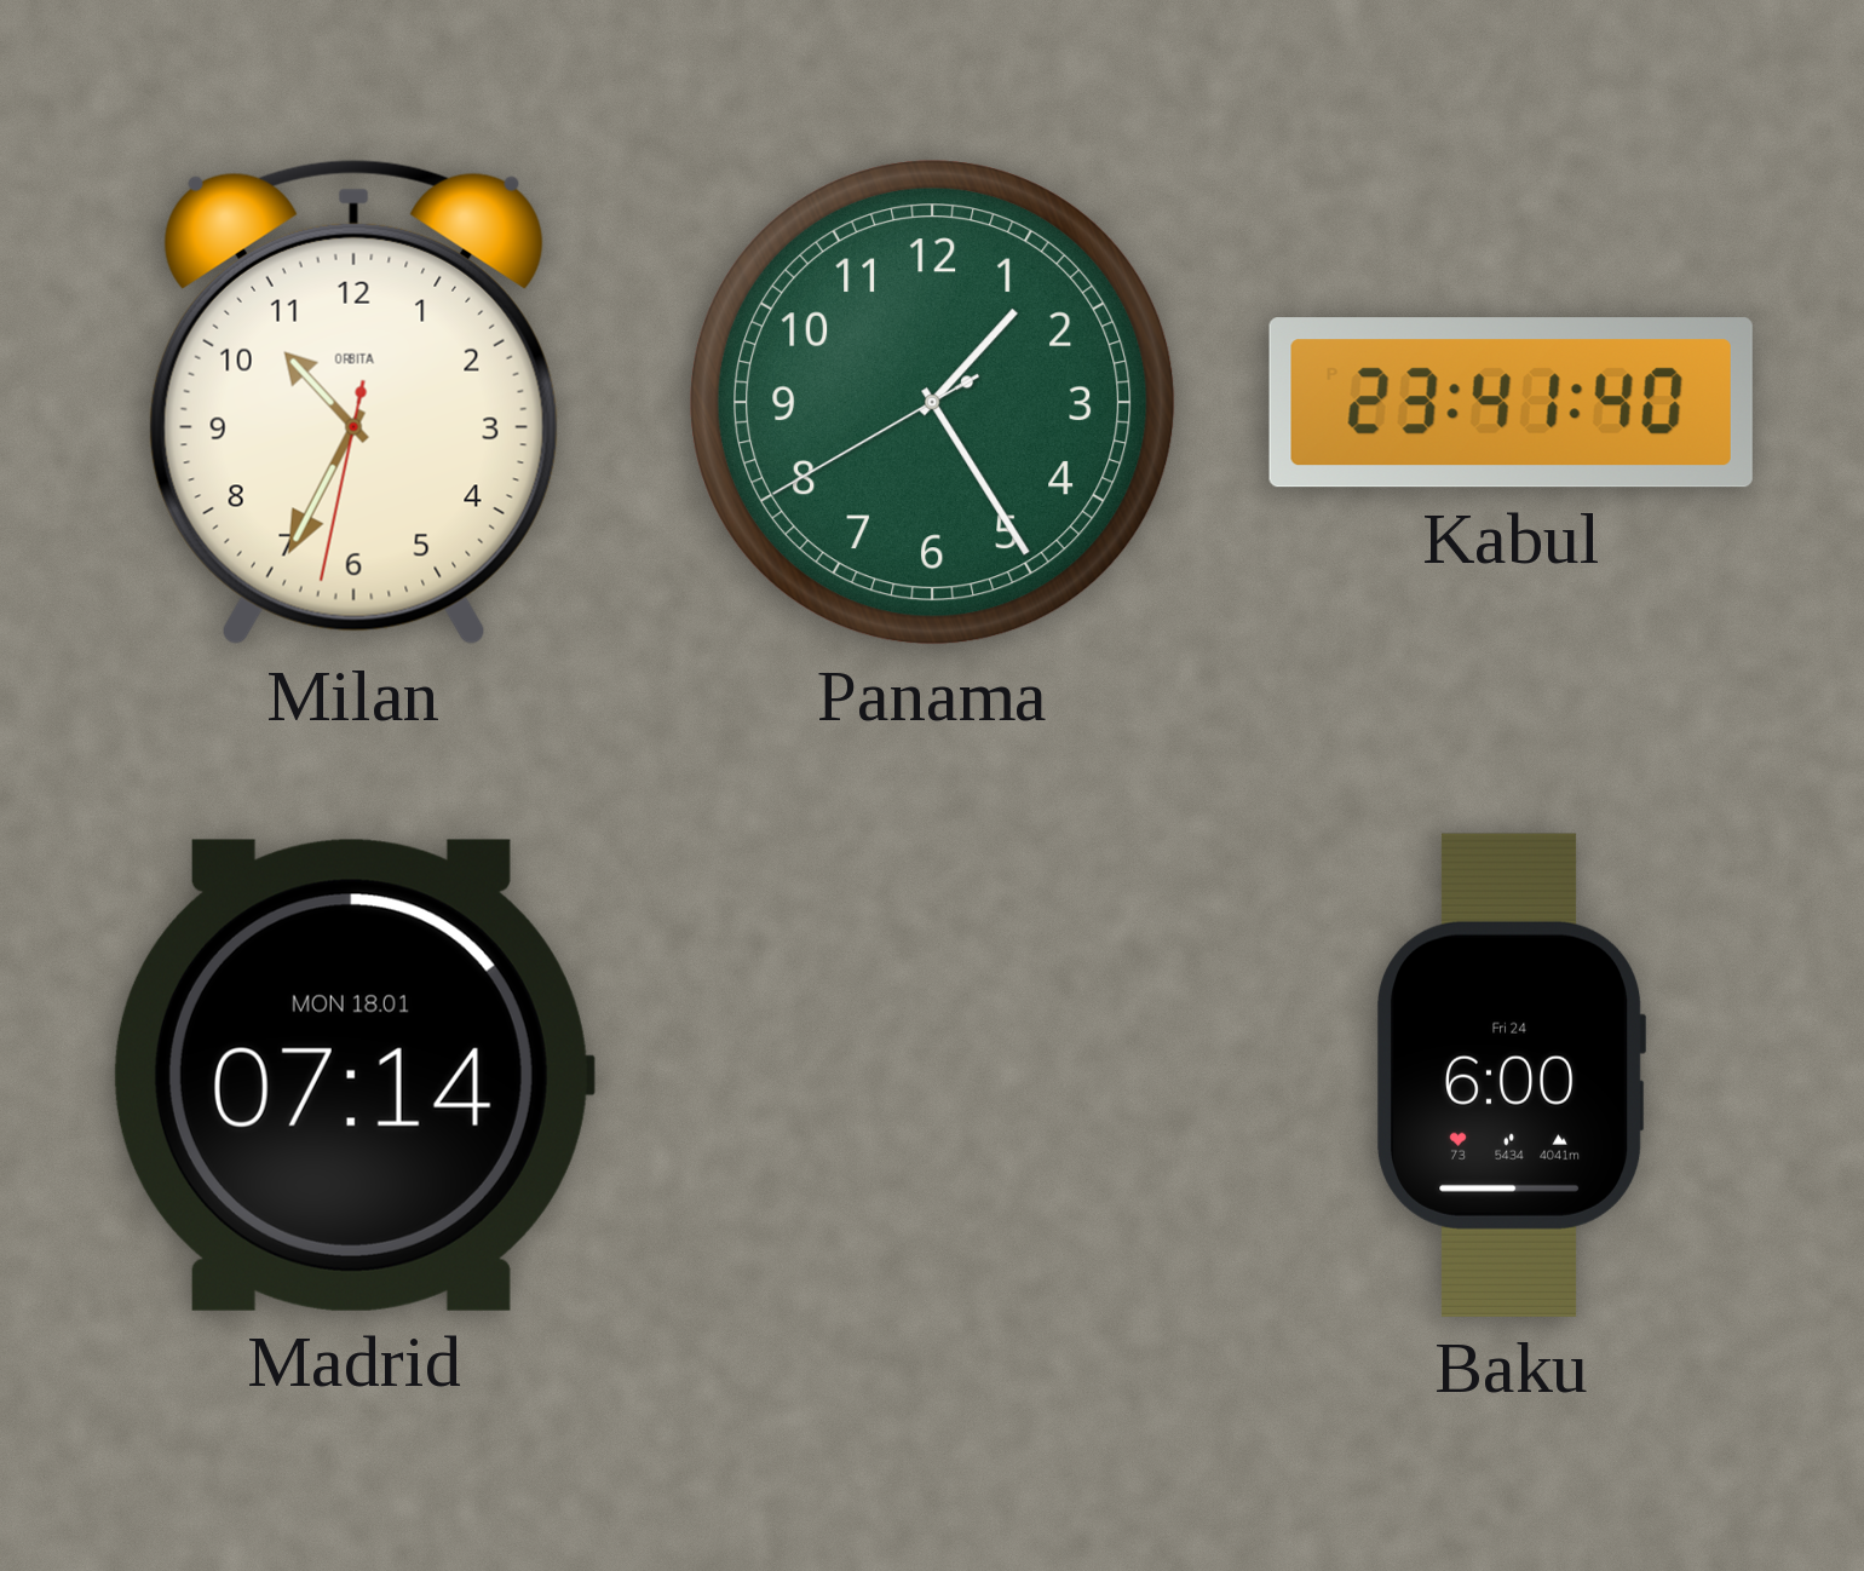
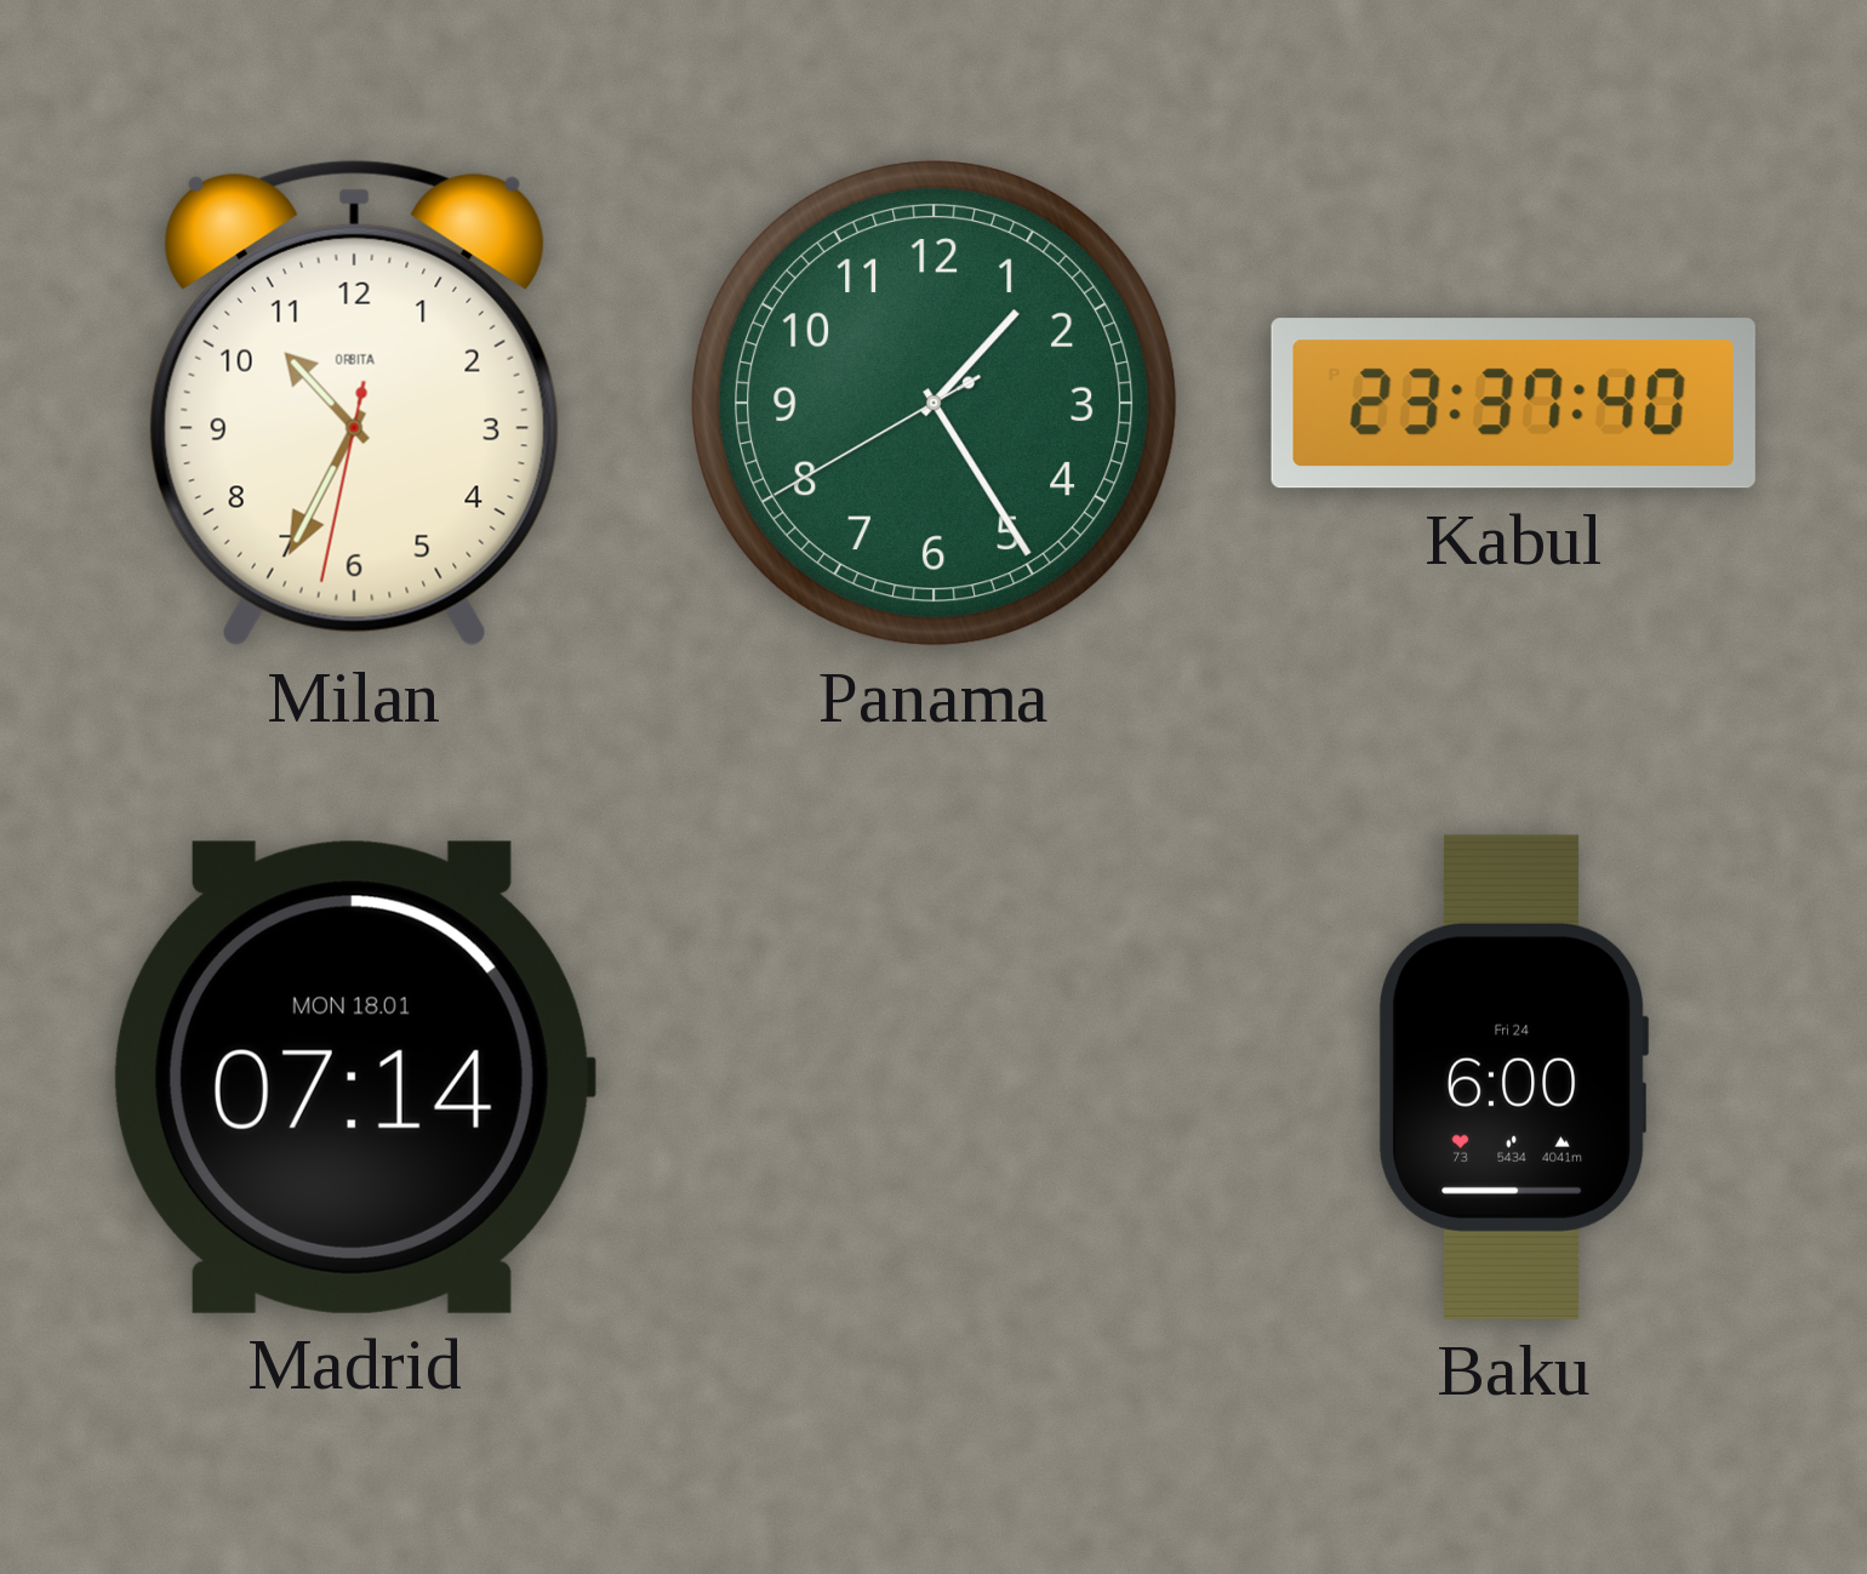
Kabul: 23:41 -> 23:37
